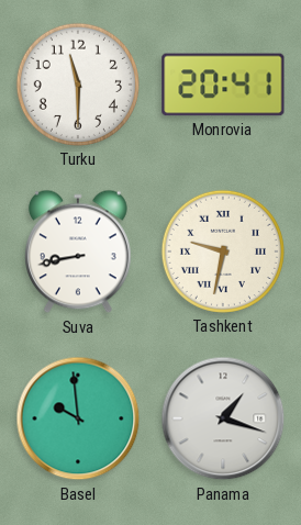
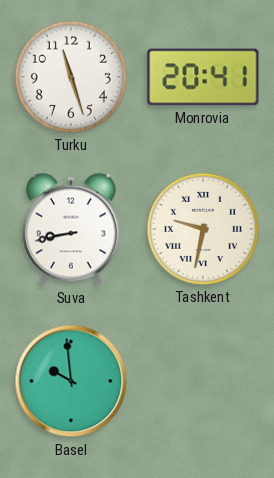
Turku: 11:30 -> 11:27
Panama: 1:18 -> none
